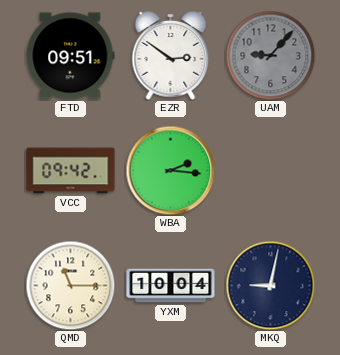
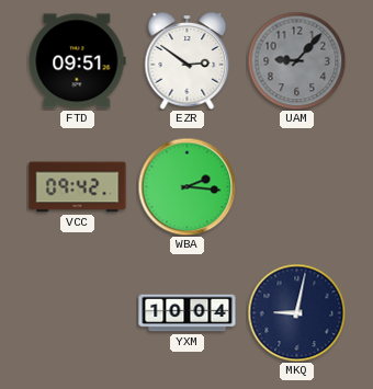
QMD: 11:15 -> none
